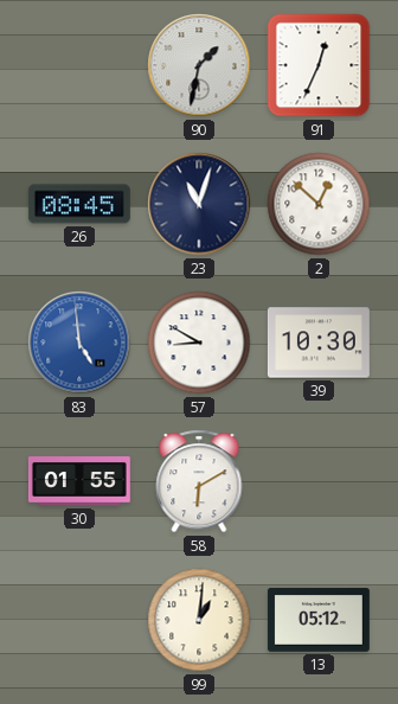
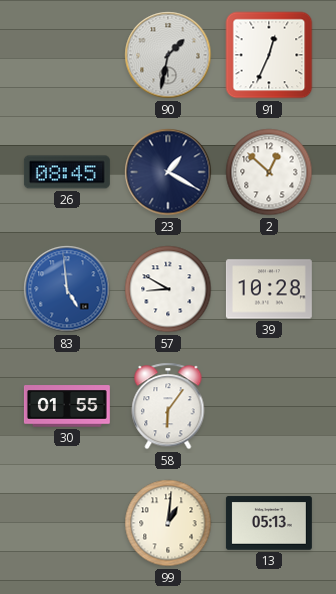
23: 11:03 -> 1:20
39: 10:30 -> 10:28
58: 6:10 -> 6:06
13: 05:12 -> 05:13
